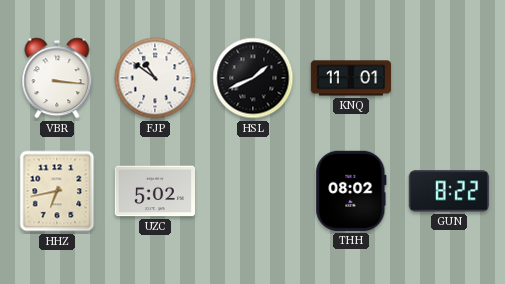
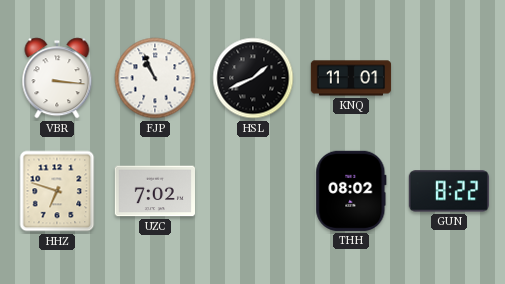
FJP: 10:51 -> 10:56
HHZ: 6:43 -> 6:48
UZC: 5:02 -> 7:02
